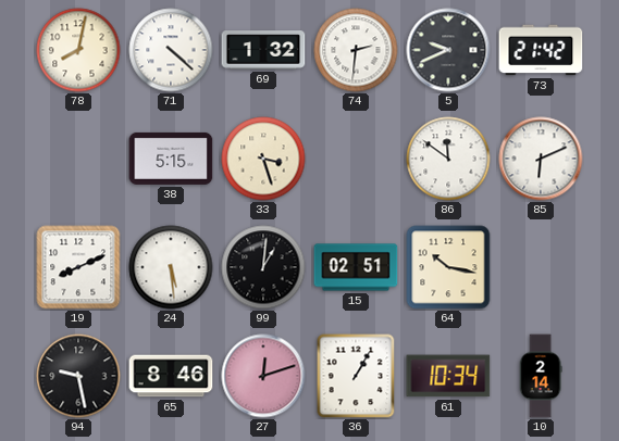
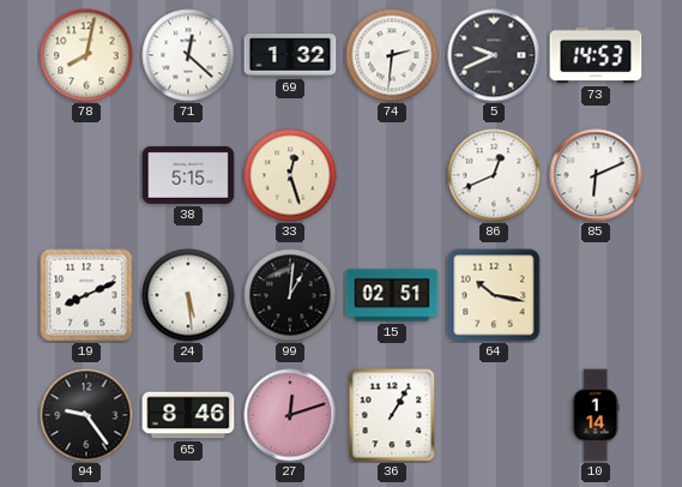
71: 4:22 -> 12:22
73: 21:42 -> 14:53
33: 3:27 -> 12:27
86: 11:51 -> 12:41
94: 9:28 -> 9:24
61: 10:34 -> none
10: 2:14 -> 1:14
